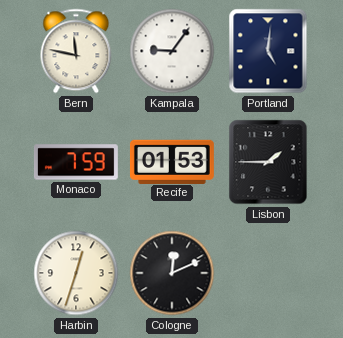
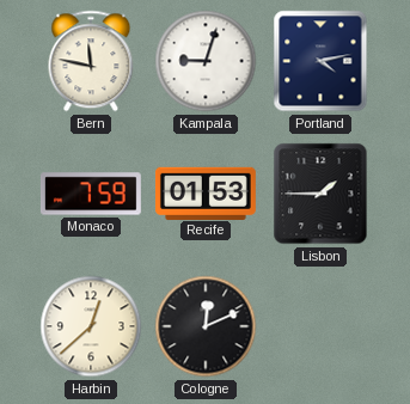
Kampala: 9:06 -> 9:03
Portland: 5:01 -> 4:13
Harbin: 12:33 -> 12:38
